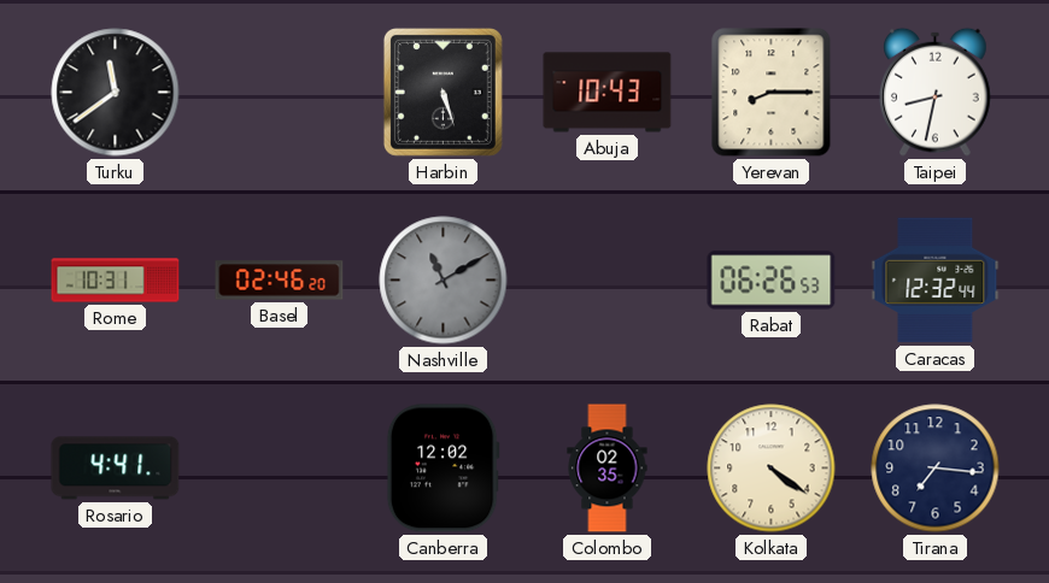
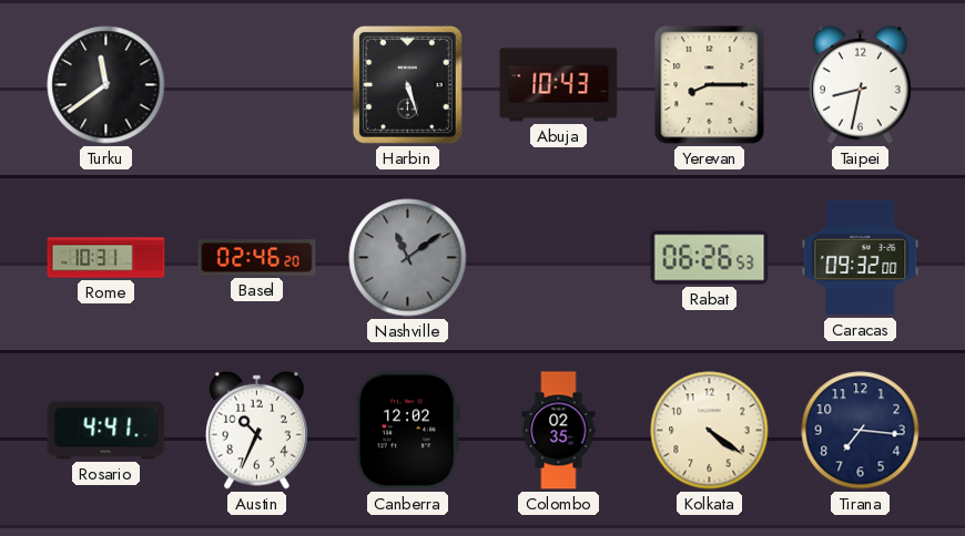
Nashville: 11:10 -> 11:09
Caracas: 12:32 -> 09:32
Austin: none -> 10:34
